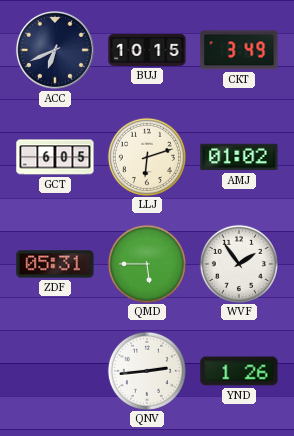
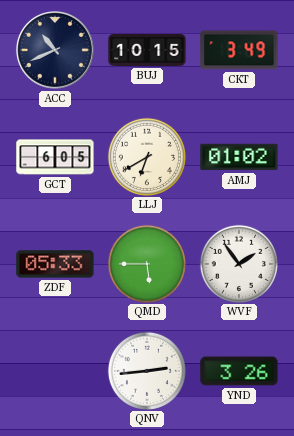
ACC: 6:41 -> 10:41
LLJ: 6:12 -> 6:40
ZDF: 05:31 -> 05:33
YND: 1:26 -> 3:26
